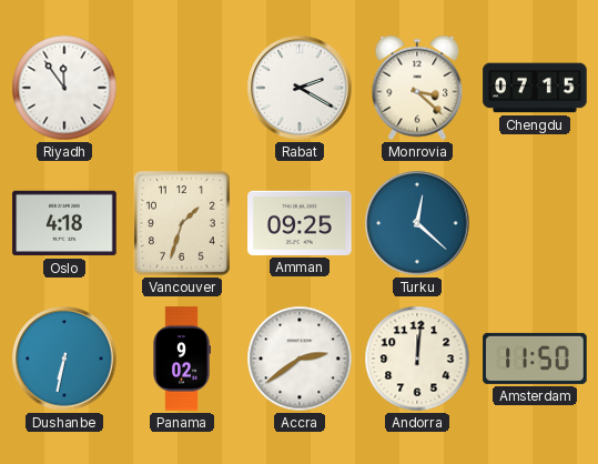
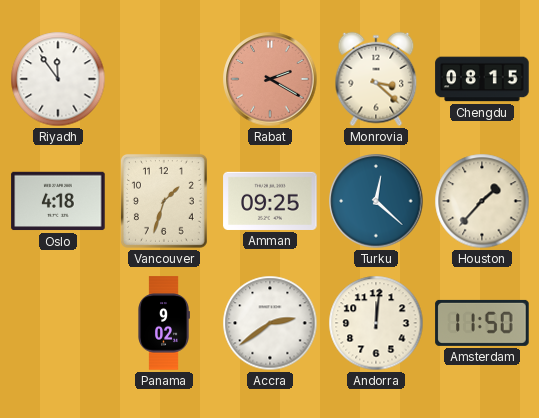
Rabat dial: white -> salmon
Chengdu: 07:15 -> 08:15
Houston: none -> 1:37
Dushanbe: 6:32 -> none
